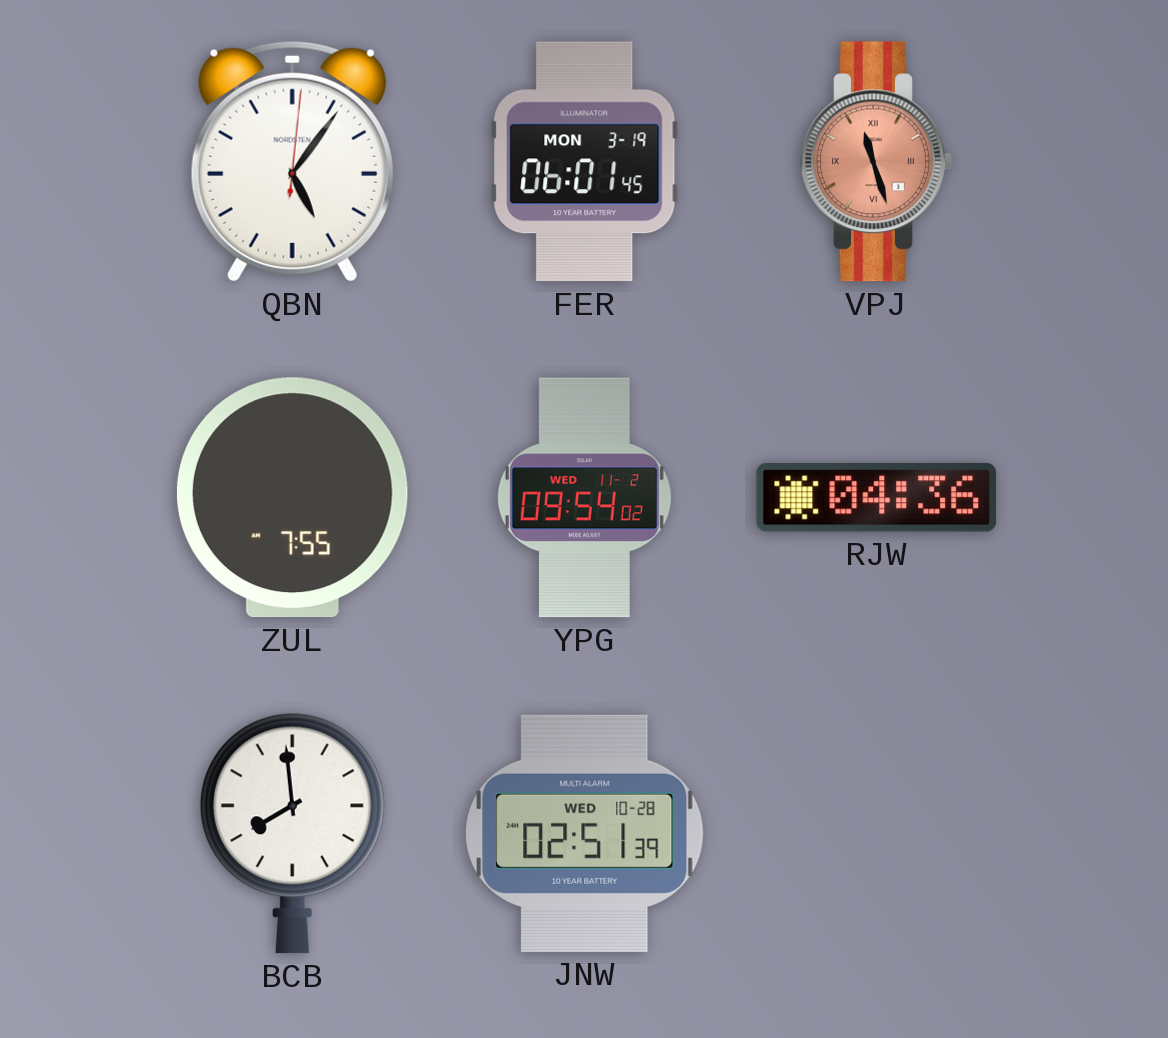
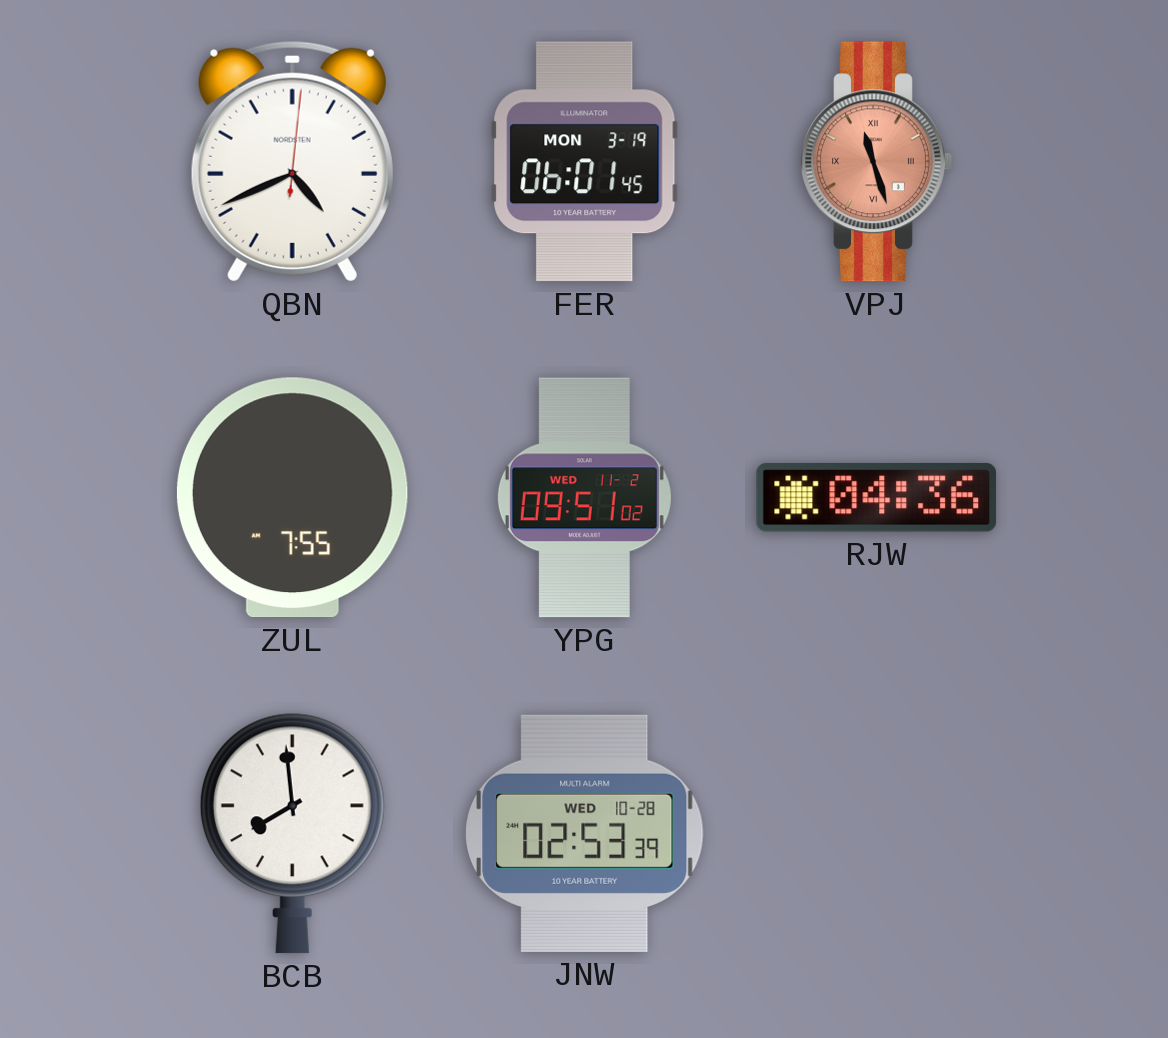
QBN: 5:06 -> 4:41
YPG: 09:54 -> 09:51
JNW: 02:51 -> 02:53
